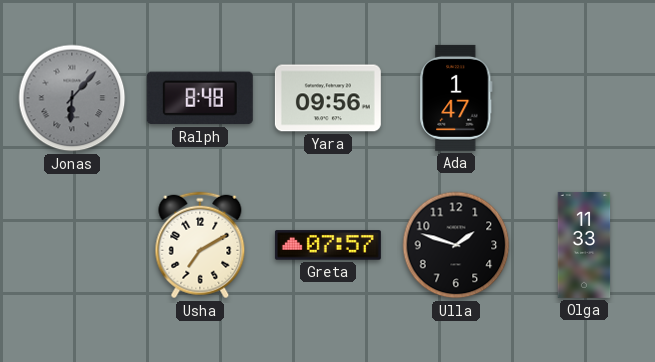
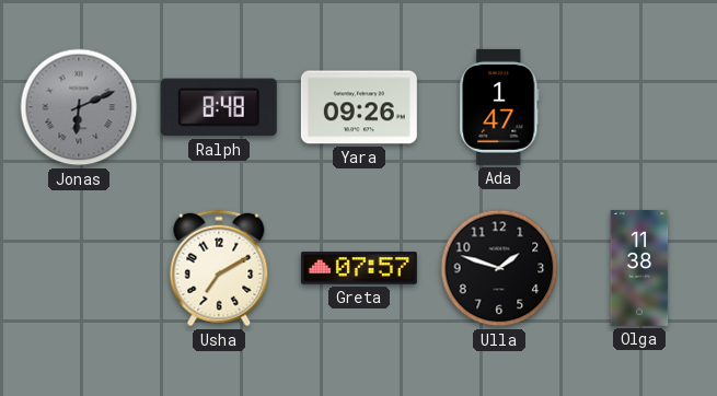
Jonas: 6:07 -> 6:11
Yara: 09:56 -> 09:26
Olga: 11:33 -> 11:38
